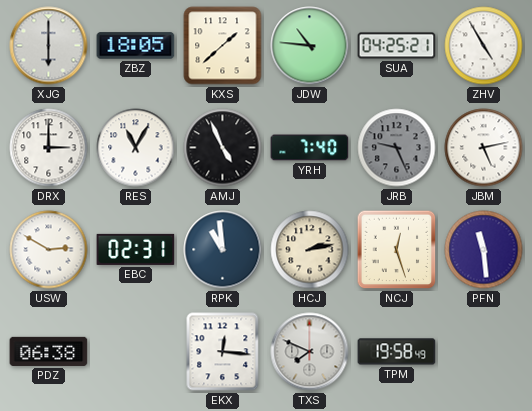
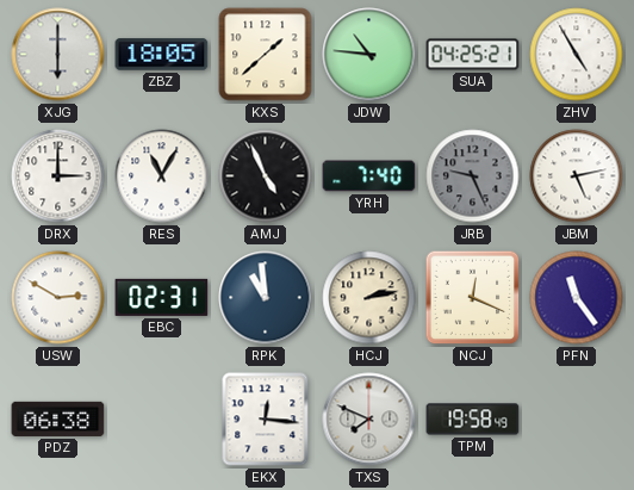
NCJ: 12:27 -> 12:19
PFN: 11:29 -> 11:24
